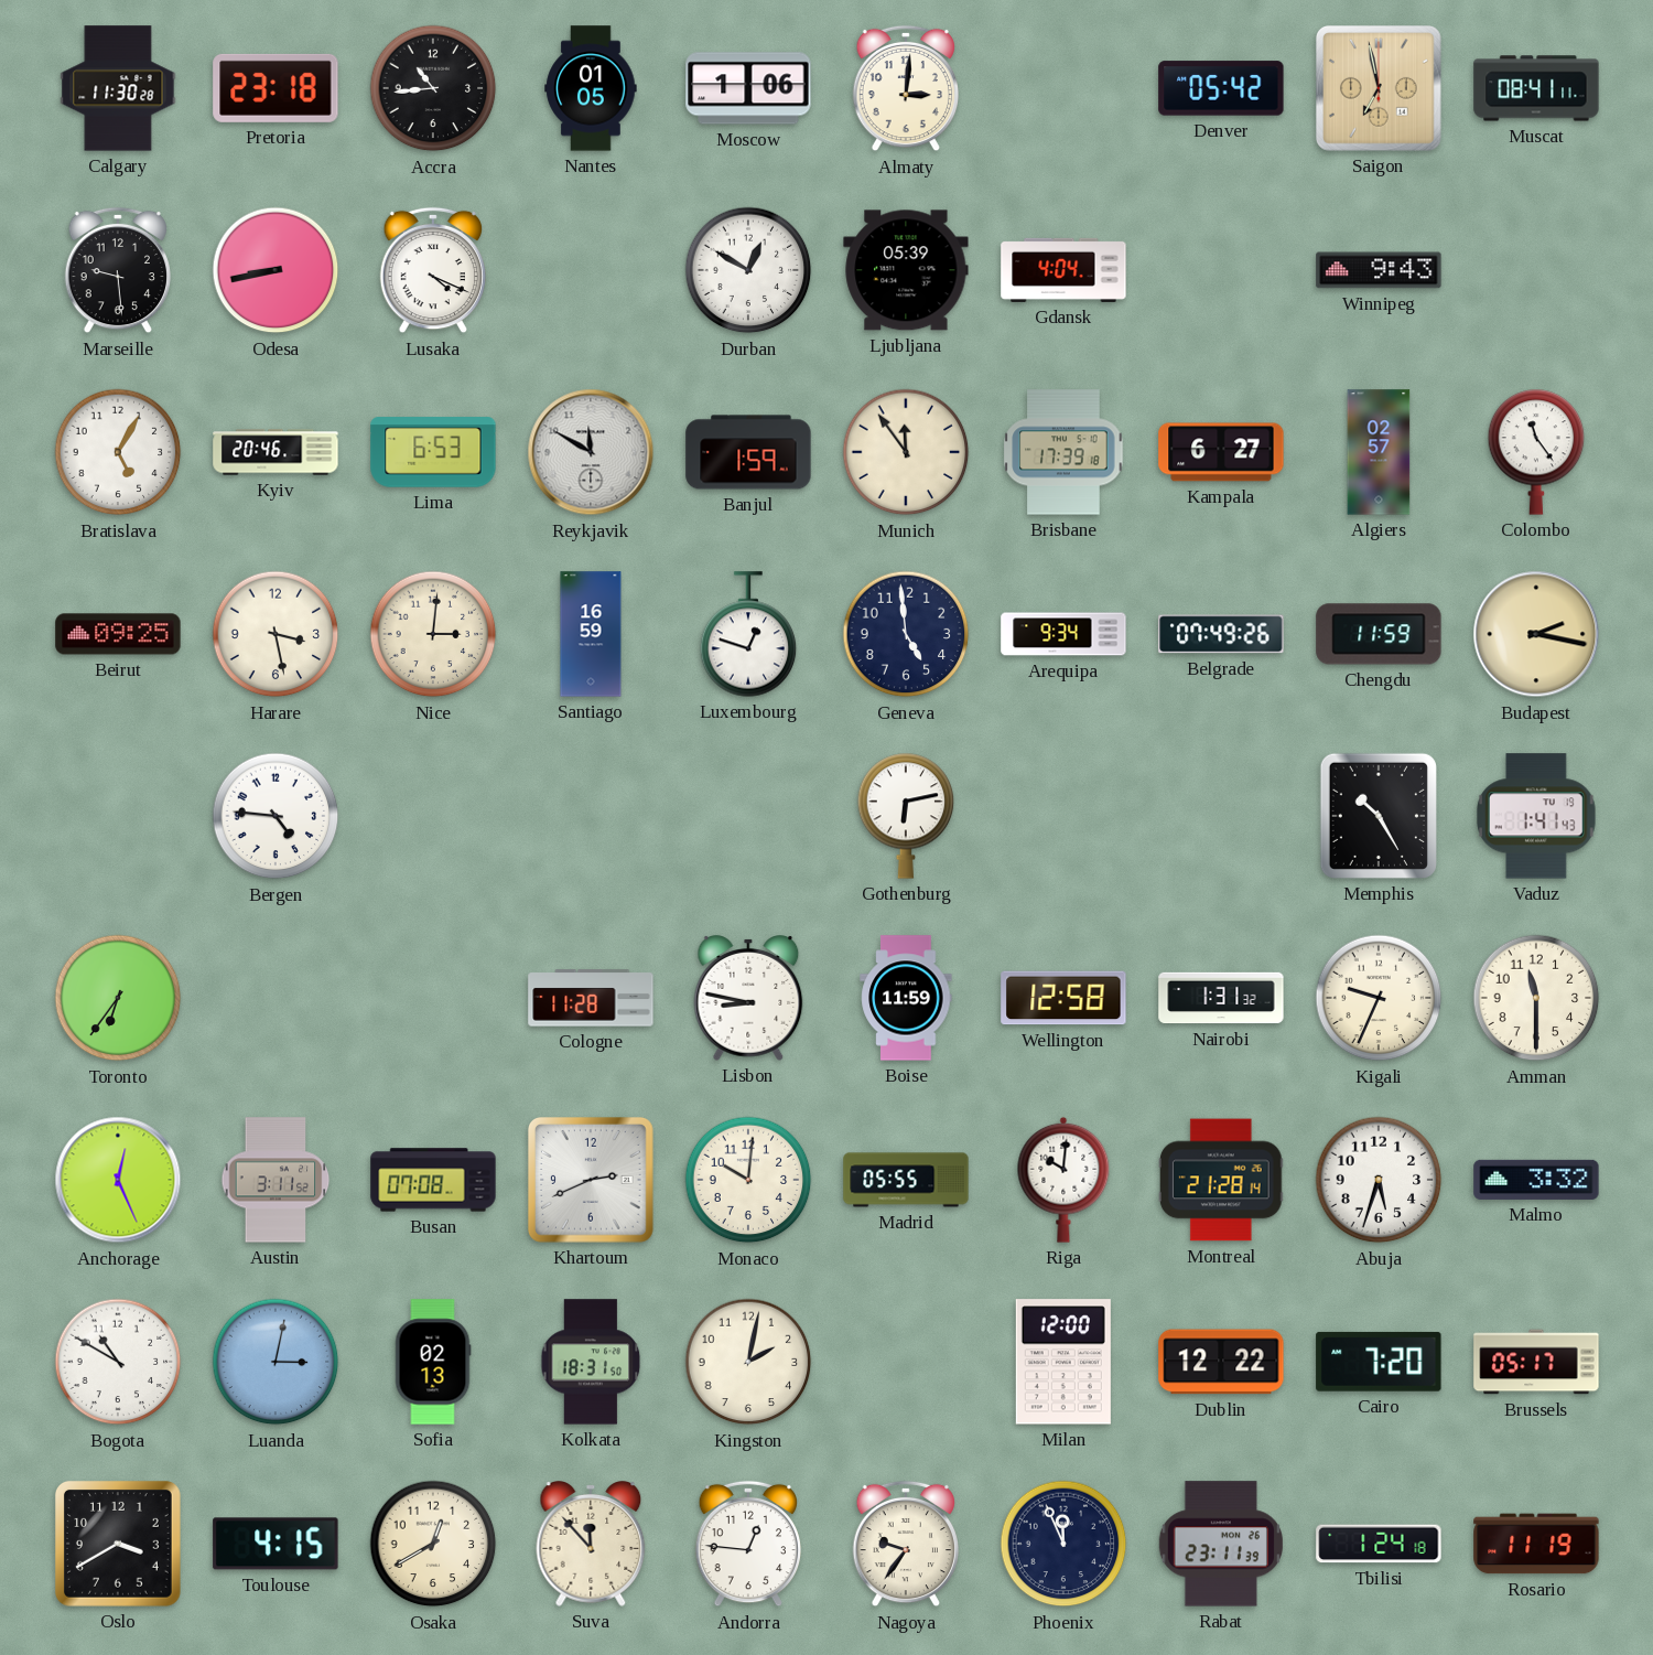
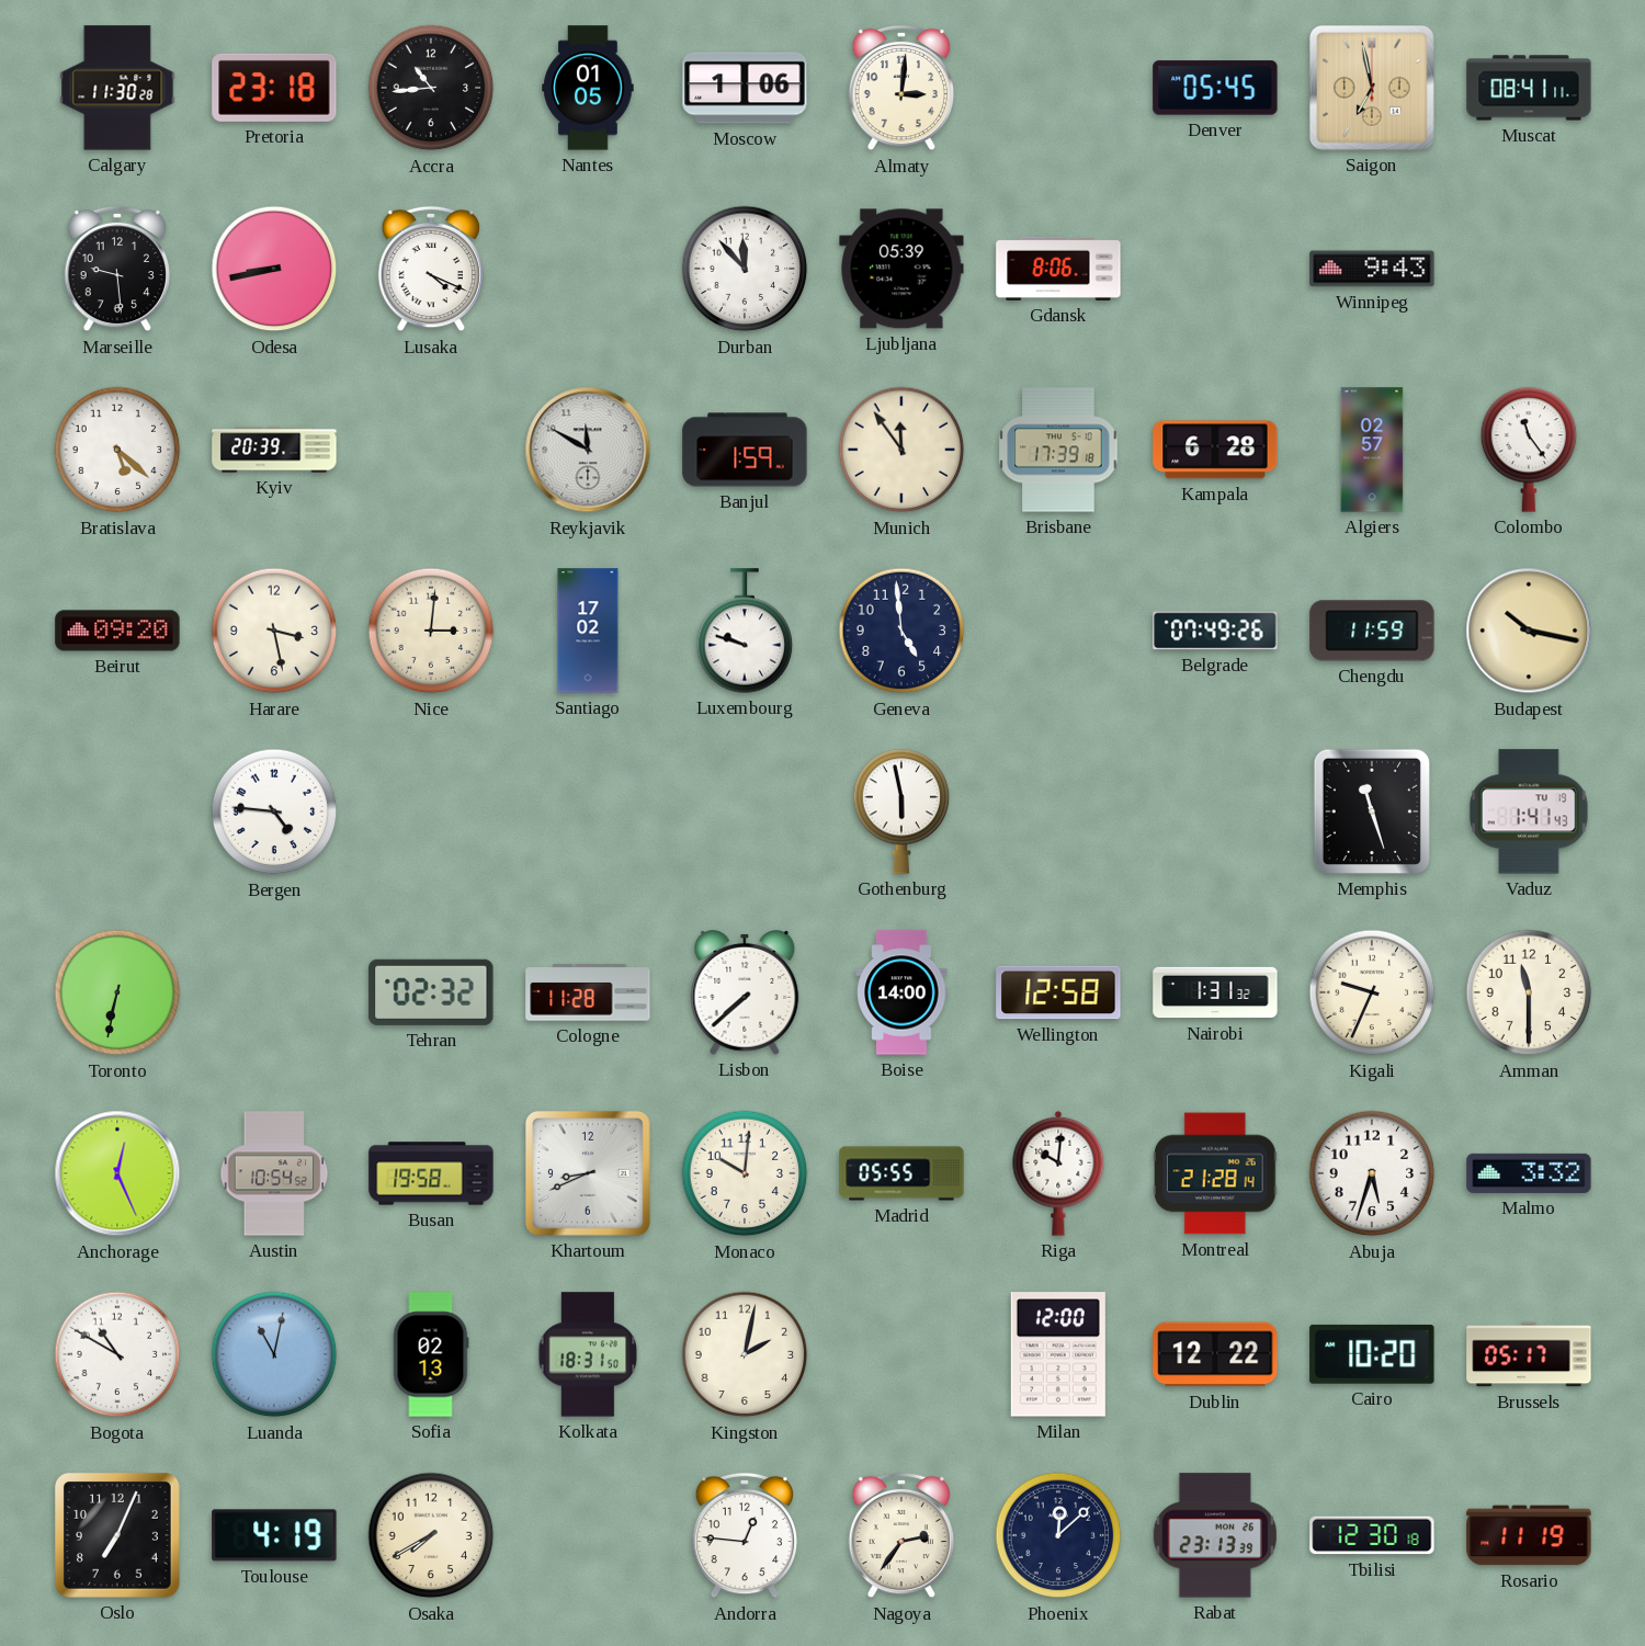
Denver: 05:42 -> 05:45
Durban: 12:50 -> 11:53
Gdansk: 4:04 -> 8:06
Bratislava: 5:05 -> 5:22
Kyiv: 20:46 -> 20:39
Lima: 6:53 -> none
Kampala: 6:27 -> 6:28
Beirut: 09:25 -> 09:20
Santiago: 16:59 -> 17:02
Luxembourg: 12:48 -> 9:48
Arequipa: 9:34 -> none
Budapest: 2:17 -> 10:17
Gothenburg: 6:13 -> 5:58
Memphis: 10:25 -> 11:27
Toronto: 6:36 -> 6:32
Tehran: none -> 02:32
Lisbon: 8:47 -> 7:38
Boise: 11:59 -> 14:00
Austin: 3:11 -> 10:54
Busan: 07:08 -> 19:58
Khartoum: 2:41 -> 8:41
Luanda: 3:02 -> 11:02
Cairo: 7:20 -> 10:20
Oslo: 3:40 -> 7:04
Toulouse: 4:15 -> 4:19
Osaka: 12:40 -> 7:40
Suva: 11:53 -> none
Nagoya: 9:36 -> 2:36
Phoenix: 11:56 -> 12:08
Rabat: 23:11 -> 23:13
Tbilisi: 1:24 -> 12:30
